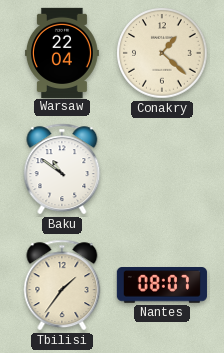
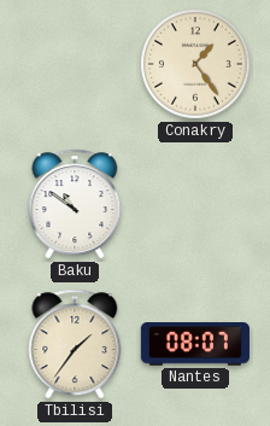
Warsaw: 22:04 -> none
Conakry: 1:22 -> 1:24
